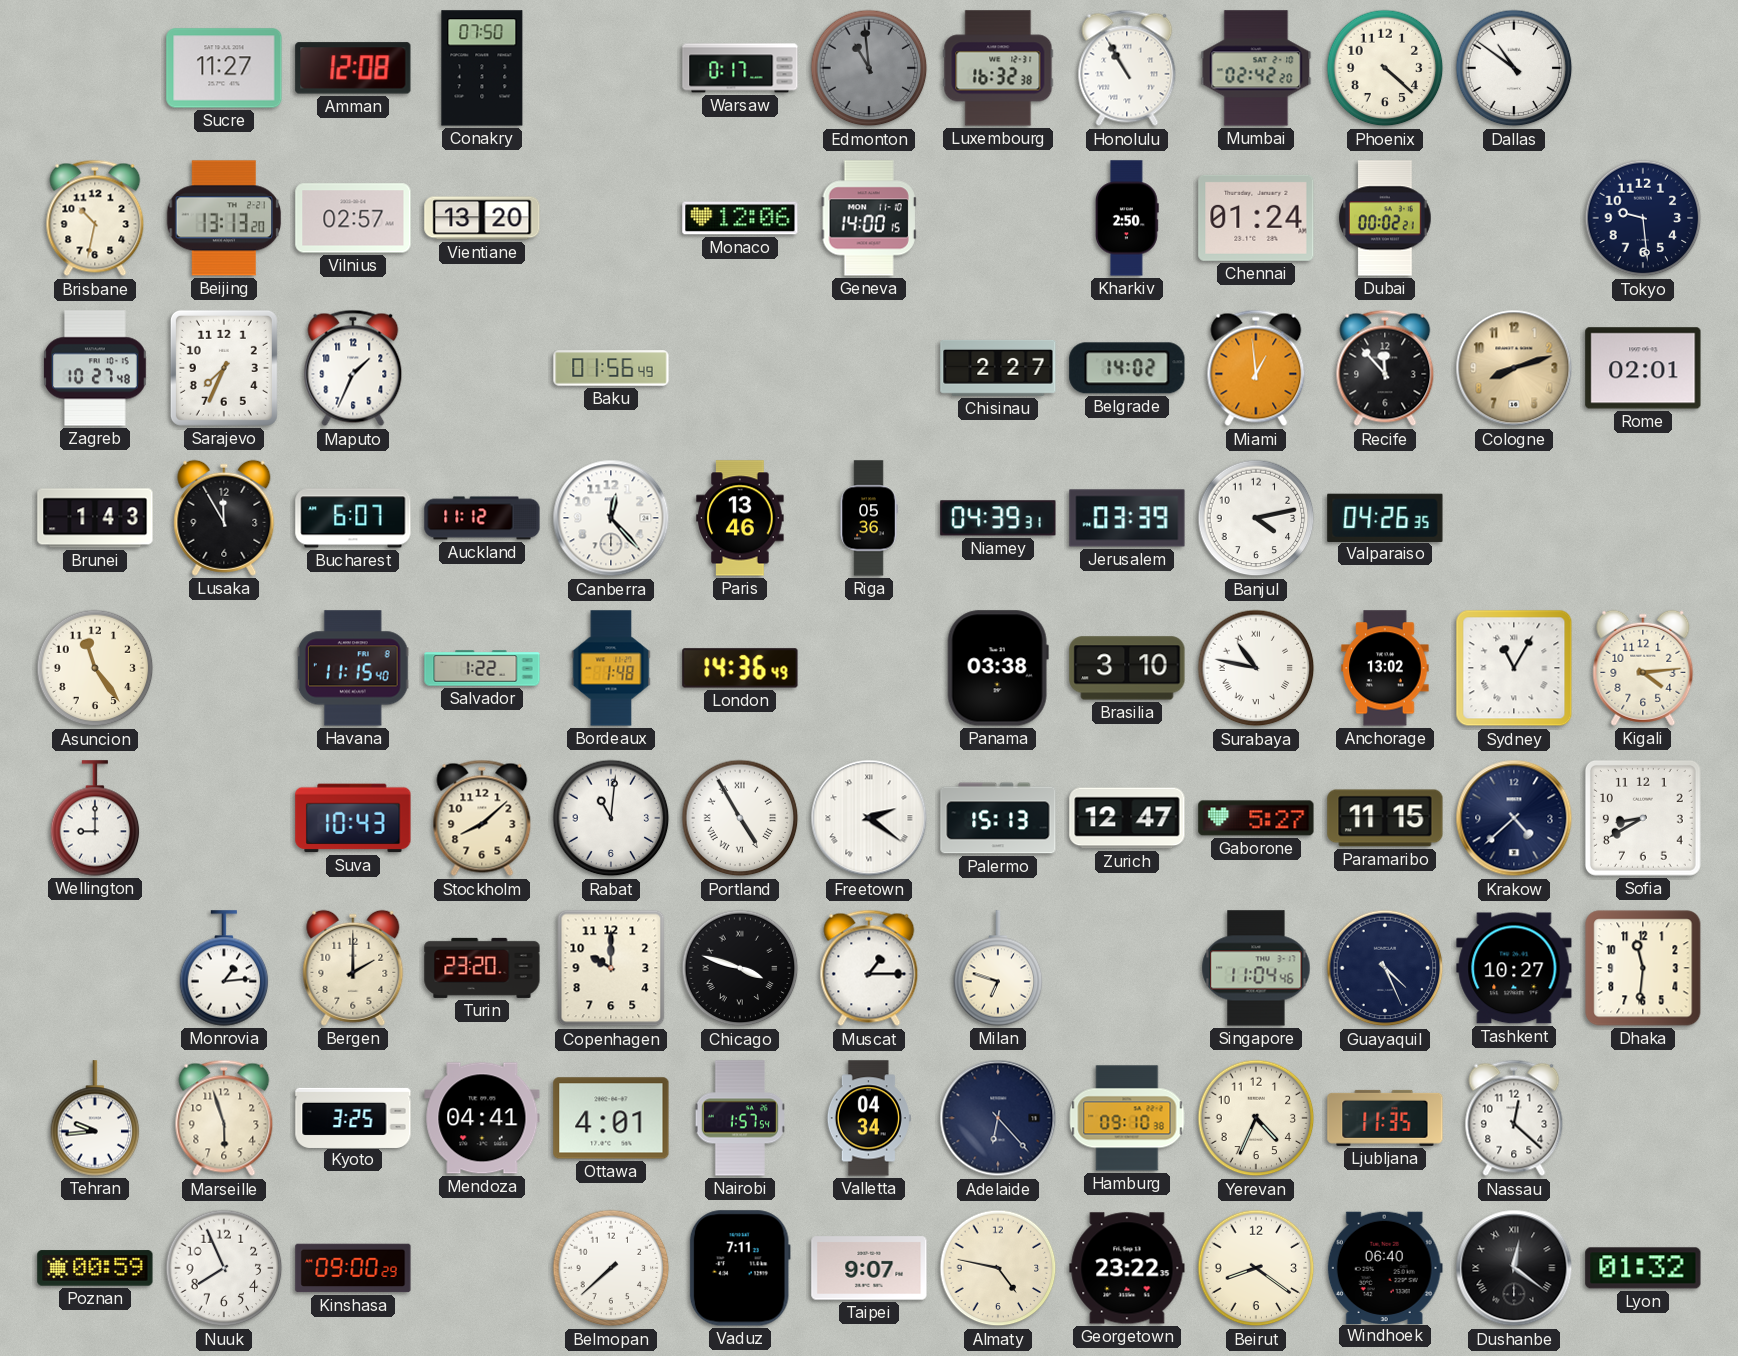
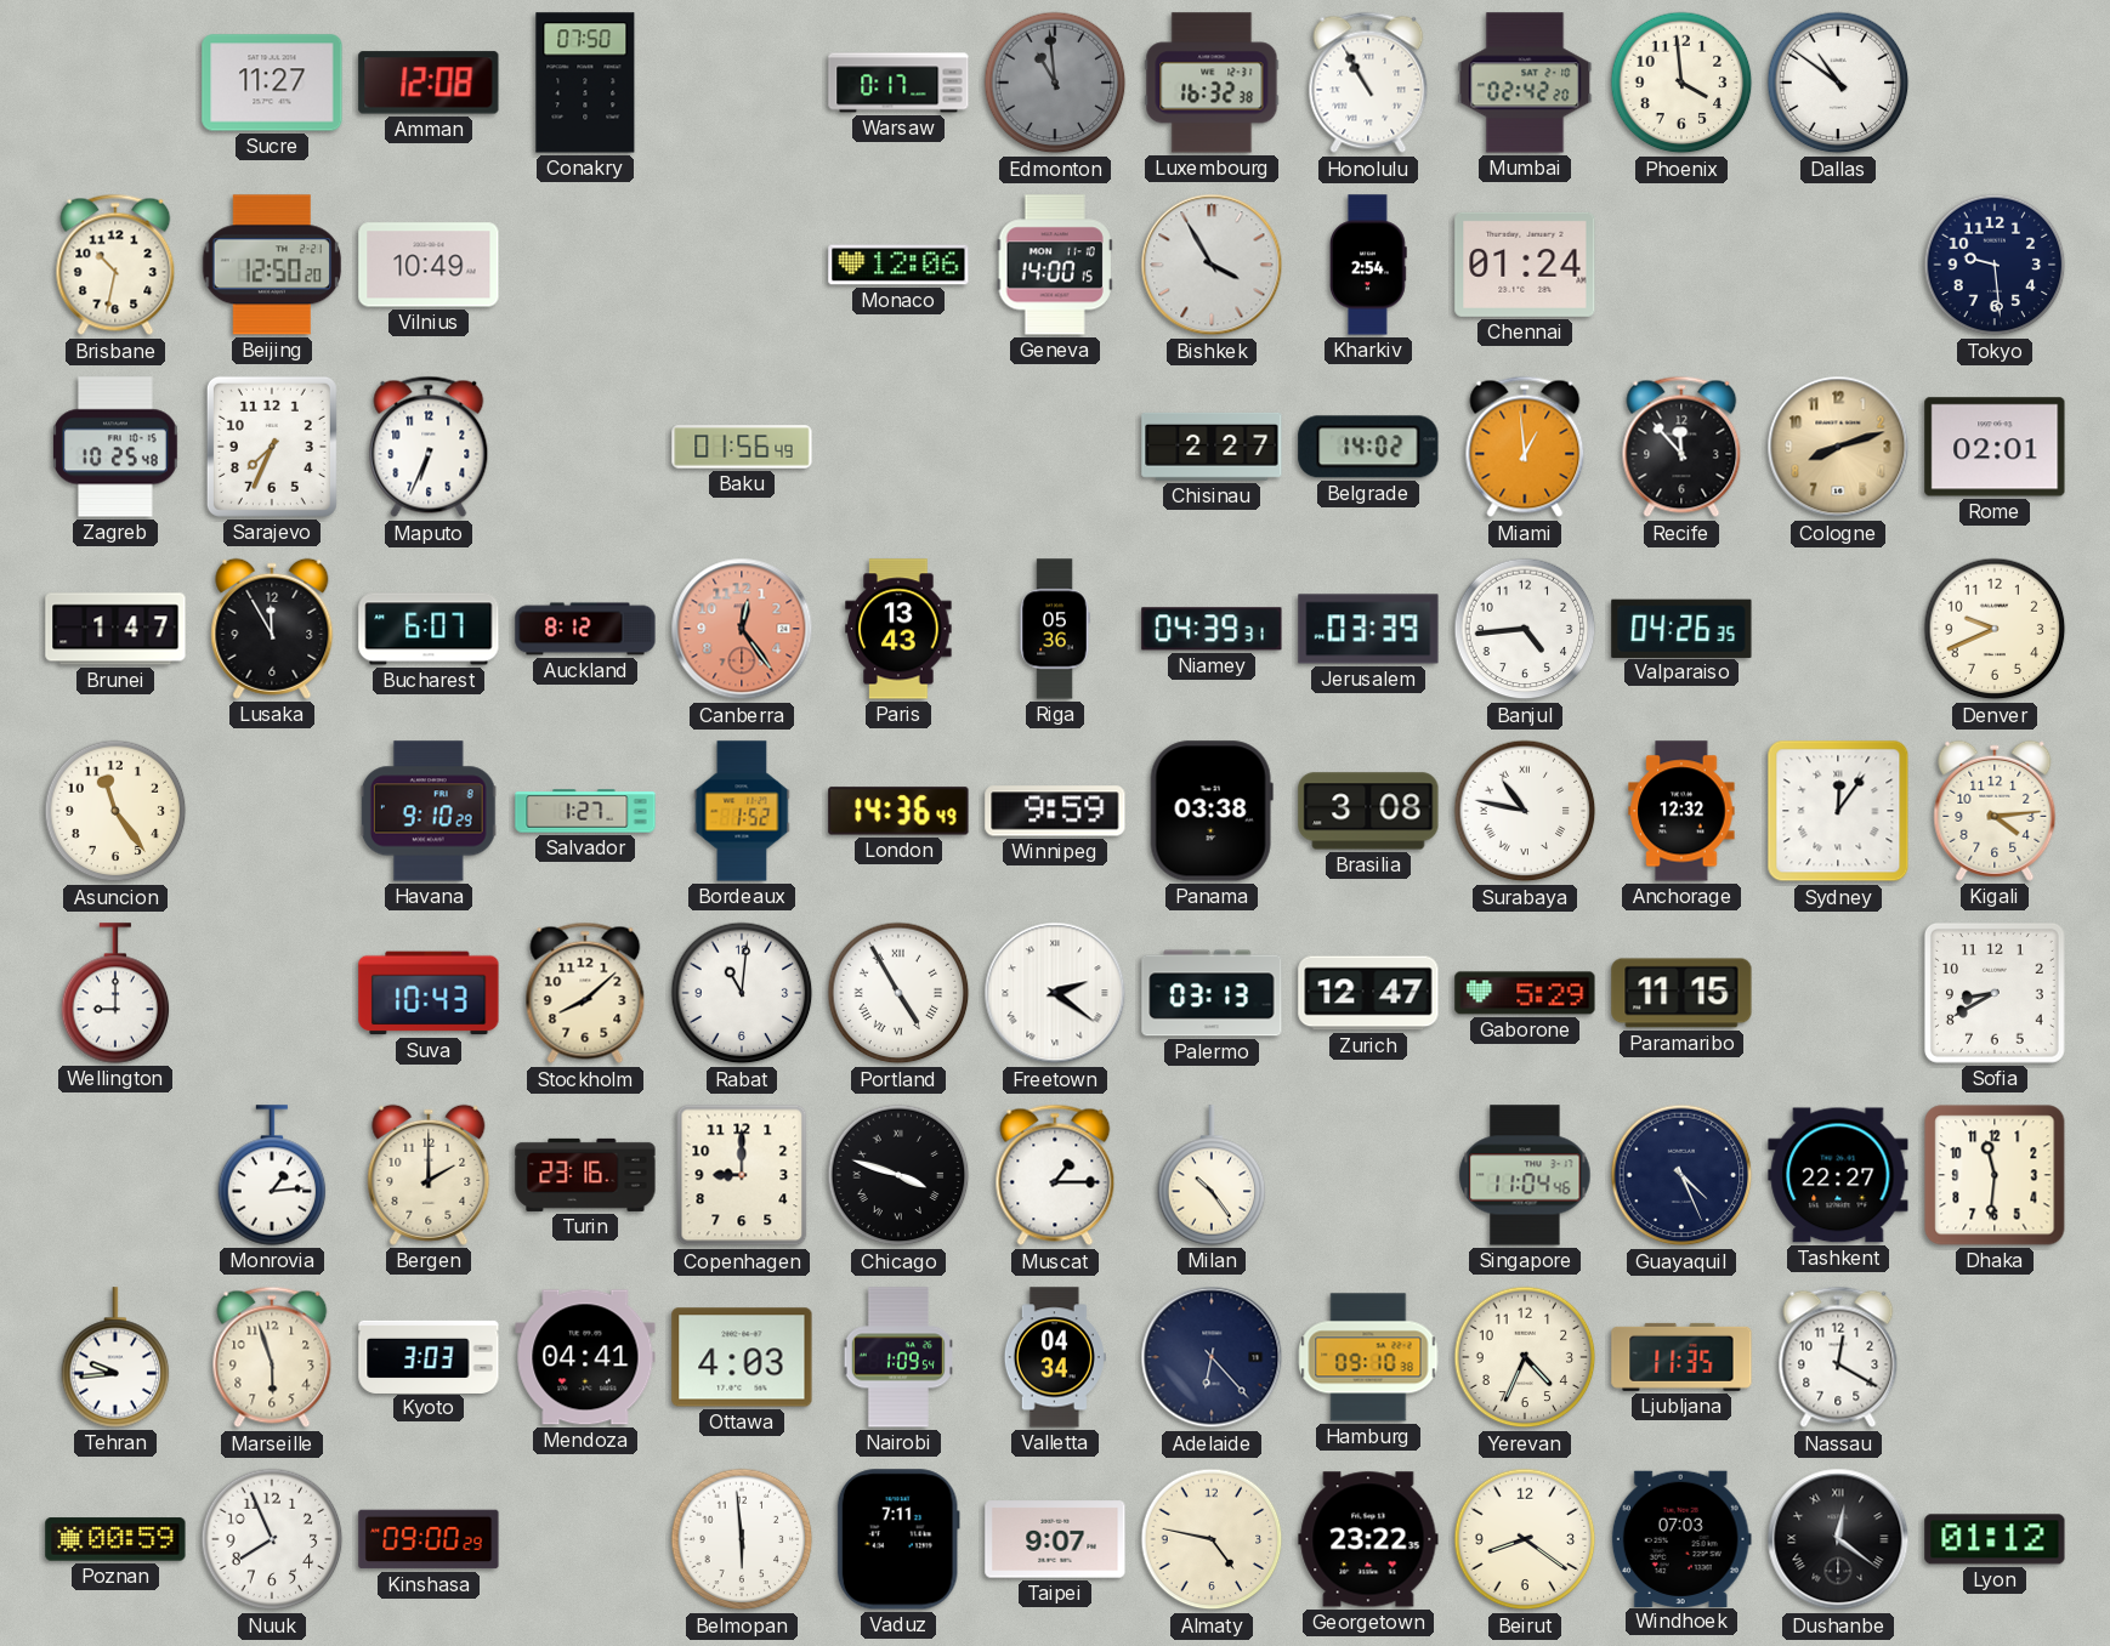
Phoenix: 4:22 -> 3:59
Beijing: 13:13 -> 12:50
Vilnius: 02:57 -> 10:49
Vientiane: 13:20 -> none
Bishkek: none -> 3:55
Kharkiv: 2:50 -> 2:54
Dubai: 00:02 -> none
Zagreb: 10:27 -> 10:25
Maputo: 1:34 -> 6:34
Brunei: 1:43 -> 1:47
Auckland: 11:12 -> 8:12
Canberra: 12:23 -> 12:24
Canberra dial: white -> salmon
Paris: 13:46 -> 13:43
Banjul: 4:13 -> 4:44
Denver: none -> 9:41
Havana: 11:15 -> 9:10
Salvador: 1:22 -> 1:27
Bordeaux: 1:48 -> 1:52
Winnipeg: none -> 9:59
Brasilia: 3:10 -> 3:08
Anchorage: 13:02 -> 12:32
Sydney: 11:05 -> 12:06
Palermo: 15:13 -> 03:13
Gaborone: 5:27 -> 5:29
Krakow: 4:38 -> none
Turin: 23:20 -> 23:16
Copenhagen: 10:00 -> 9:00
Milan: 6:48 -> 10:24
Tashkent: 10:27 -> 22:27
Kyoto: 3:25 -> 3:03
Ottawa: 4:01 -> 4:03
Nairobi: 1:57 -> 1:09
Nassau: 12:22 -> 12:20
Belmopan: 7:38 -> 5:59
Windhoek: 06:40 -> 07:03
Lyon: 01:32 -> 01:12
